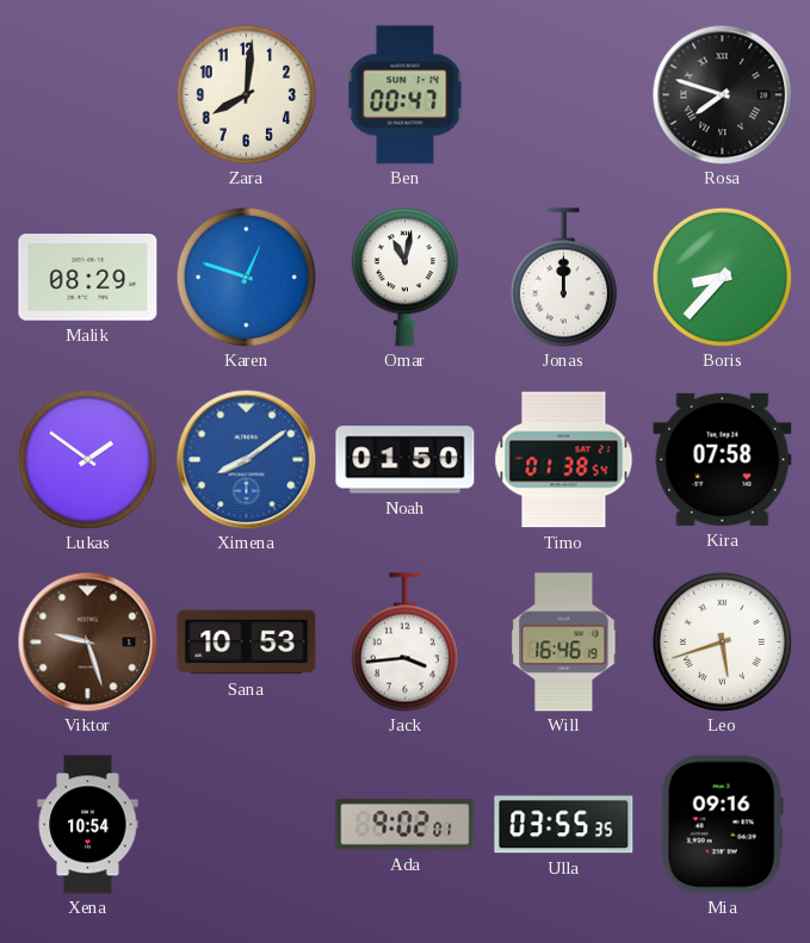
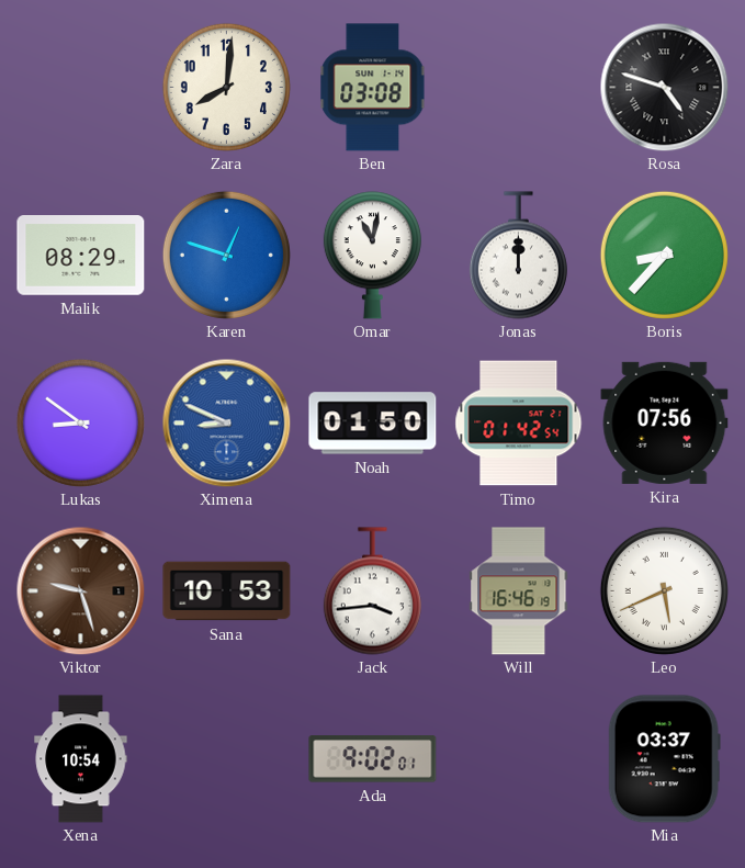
Ben: 00:47 -> 03:08
Rosa: 7:48 -> 4:48
Lukas: 1:51 -> 8:51
Ximena: 8:09 -> 8:49
Timo: 01:38 -> 01:42
Kira: 07:58 -> 07:56
Leo: 5:42 -> 5:41
Ulla: 03:55 -> none
Mia: 09:16 -> 03:37
